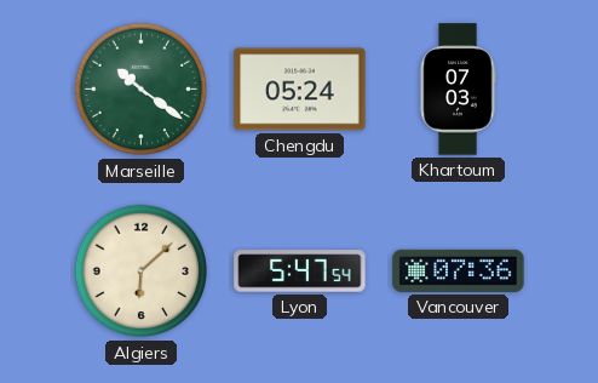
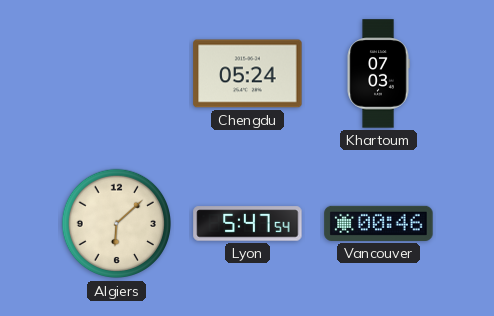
Marseille: 10:21 -> none
Vancouver: 07:36 -> 00:46
